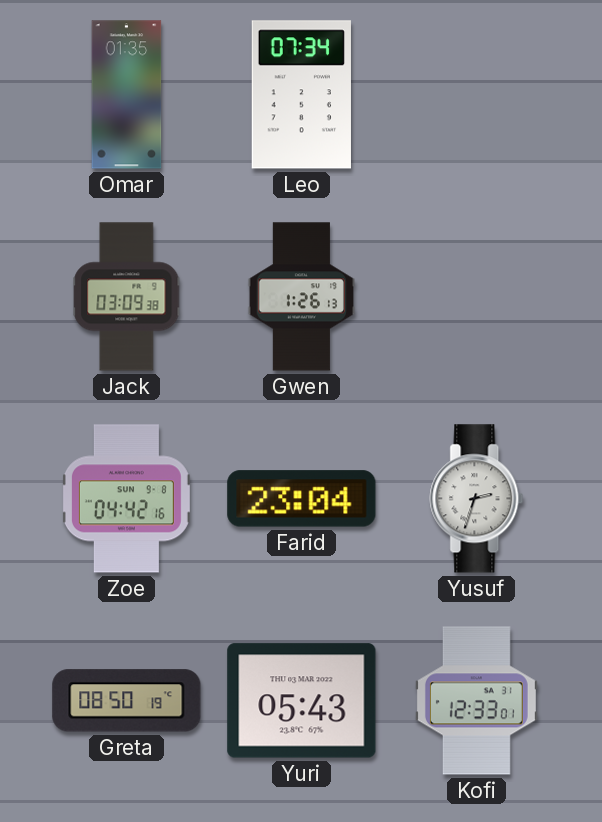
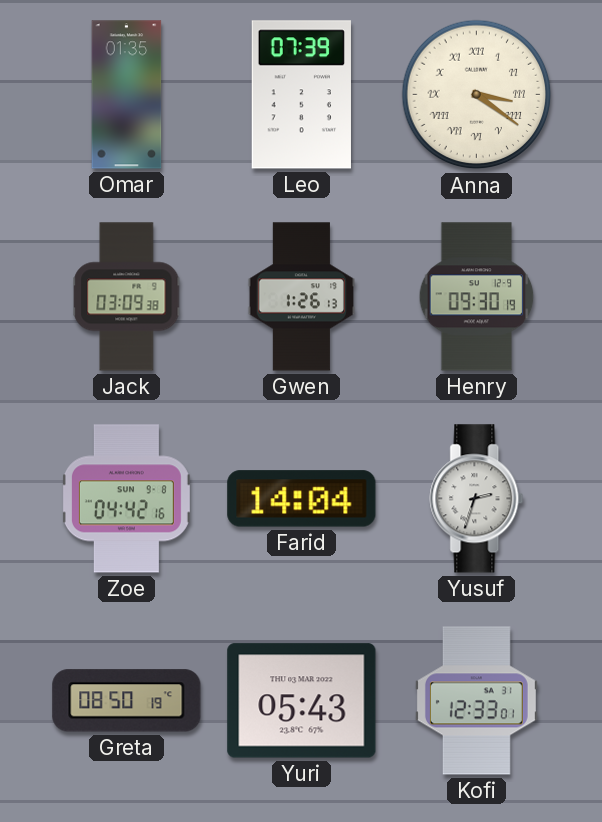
Leo: 07:34 -> 07:39
Anna: none -> 3:21
Henry: none -> 09:30
Farid: 23:04 -> 14:04
